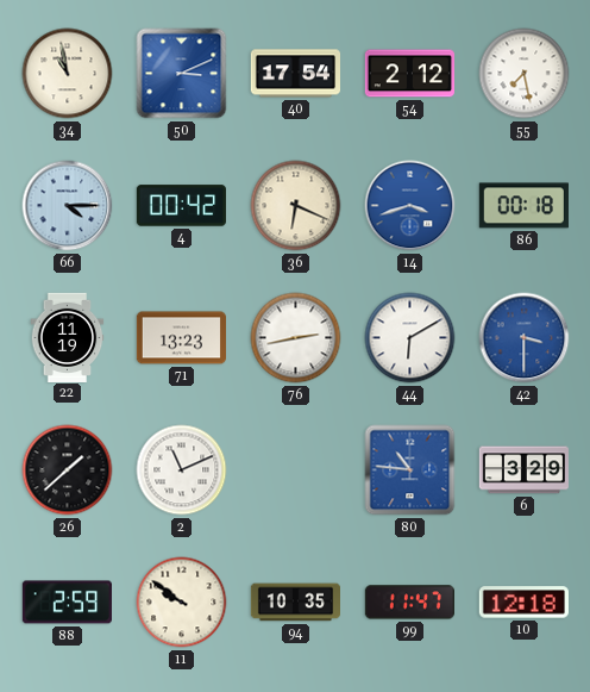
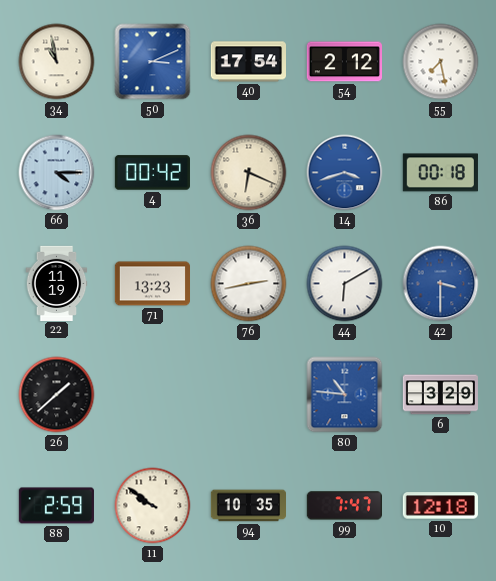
2: 11:11 -> none
99: 11:47 -> 7:47
